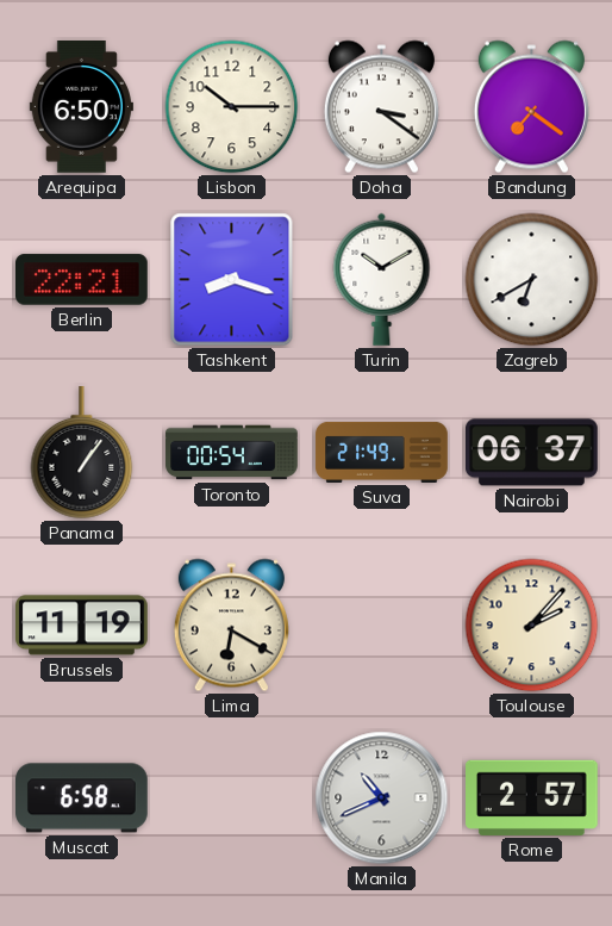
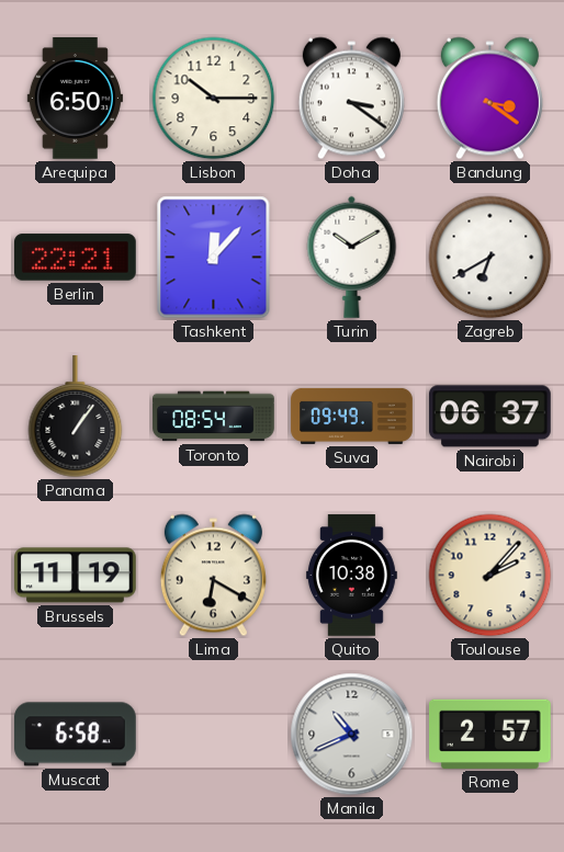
Bandung: 7:21 -> 3:21
Tashkent: 8:18 -> 12:07
Toronto: 00:54 -> 08:54
Suva: 21:49 -> 09:49
Quito: none -> 10:38
